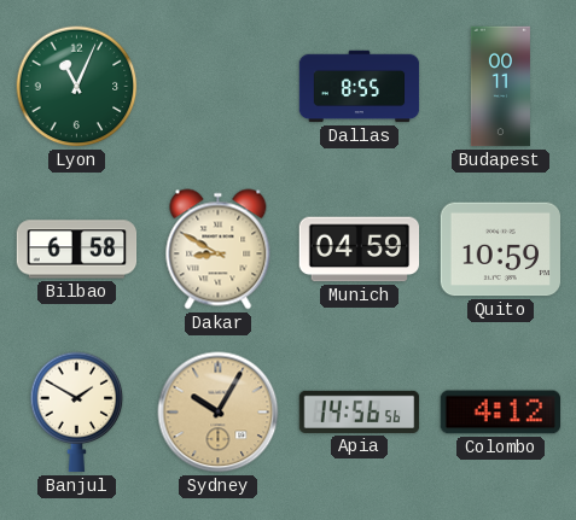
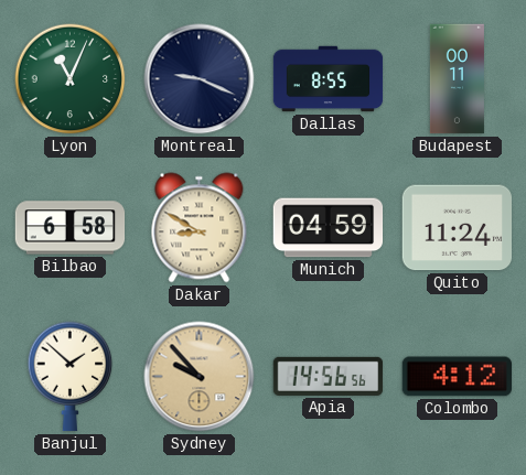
Montreal: none -> 9:19
Quito: 10:59 -> 11:24
Banjul: 1:50 -> 1:52
Sydney: 10:05 -> 9:53
